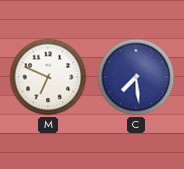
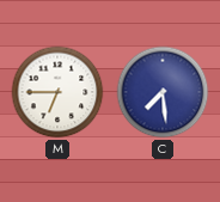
M: 6:49 -> 6:45
